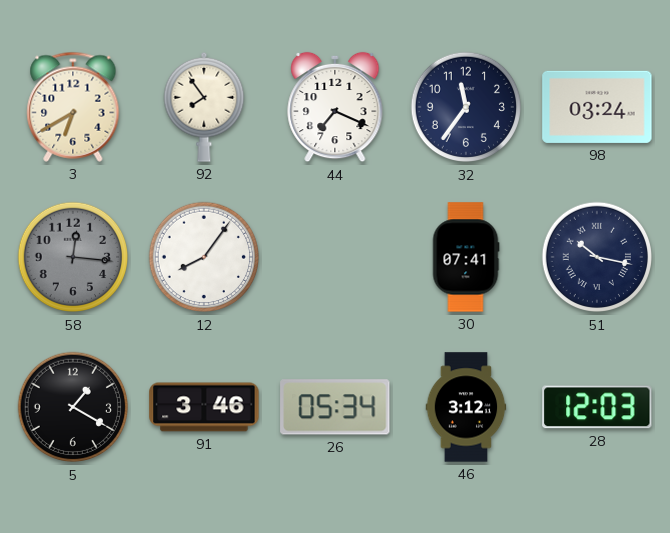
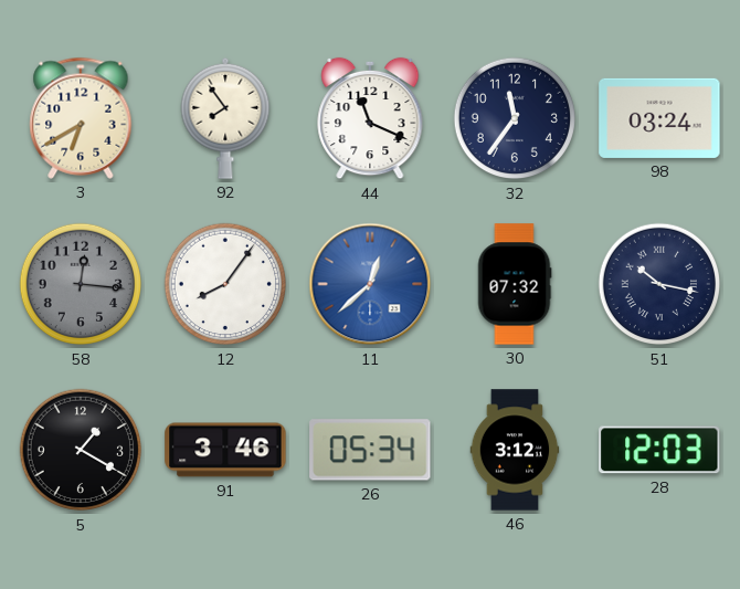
44: 7:19 -> 11:19
11: none -> 12:38
30: 07:41 -> 07:32
